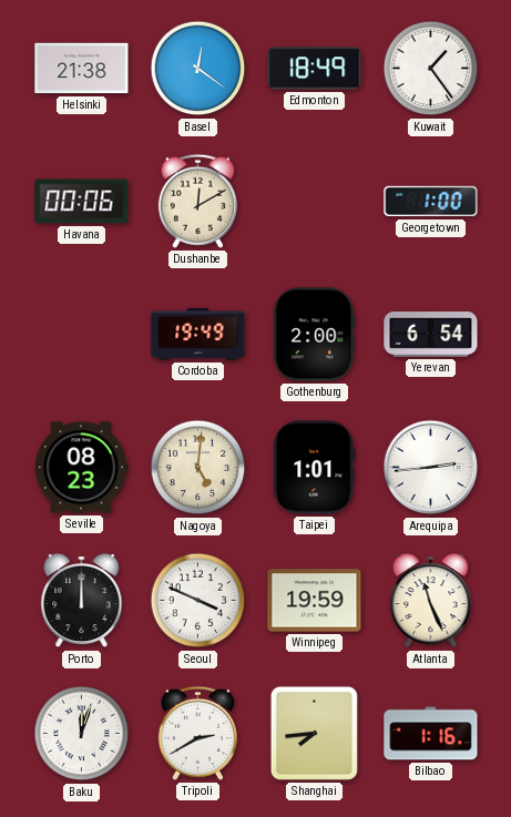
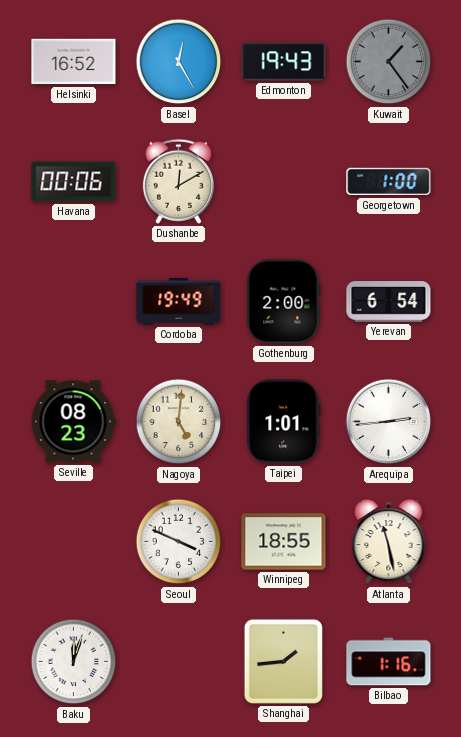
Helsinki: 21:38 -> 16:52
Basel: 12:21 -> 12:25
Edmonton: 18:49 -> 19:43
Kuwait dial: white -> grey
Porto: 12:00 -> none
Winnipeg: 19:59 -> 18:55
Atlanta: 11:26 -> 11:28
Tripoli: 2:40 -> none
Shanghai: 7:44 -> 1:44
